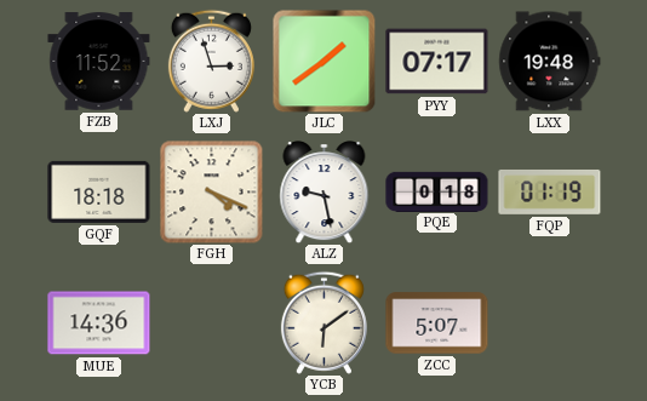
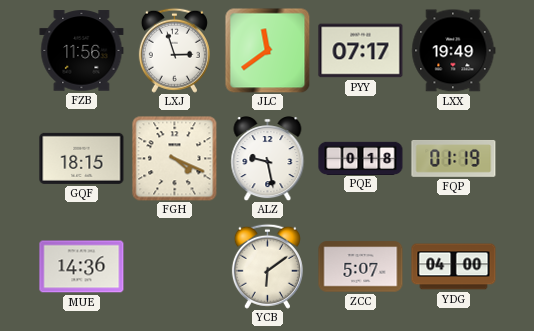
FZB: 11:52 -> 11:56
JLC: 1:39 -> 11:39
LXX: 19:48 -> 19:49
GQF: 18:18 -> 18:15
YDG: none -> 04:00
